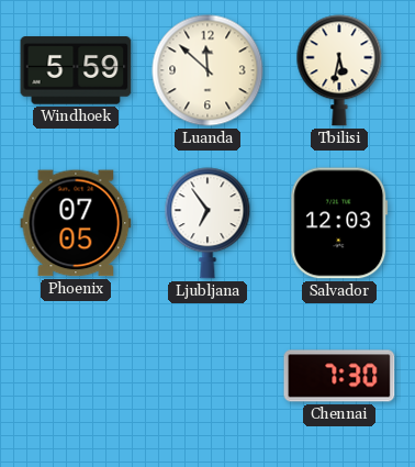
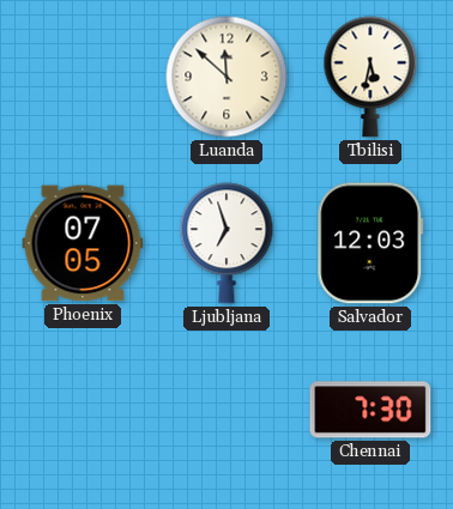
Windhoek: 5:59 -> none
Ljubljana: 6:54 -> 6:57
